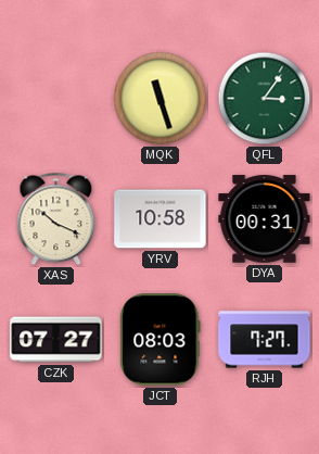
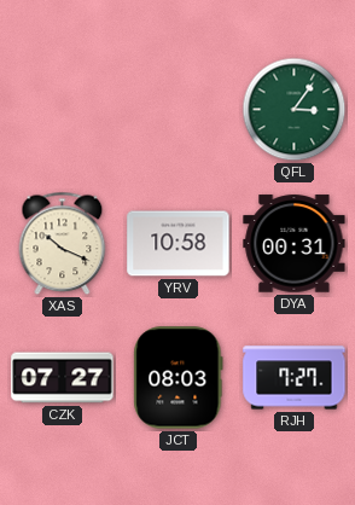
MQK: 11:27 -> none
